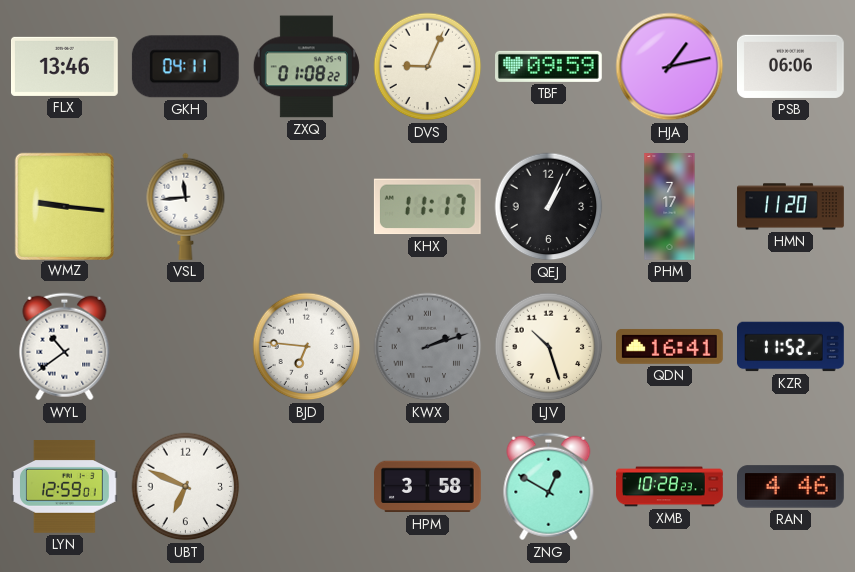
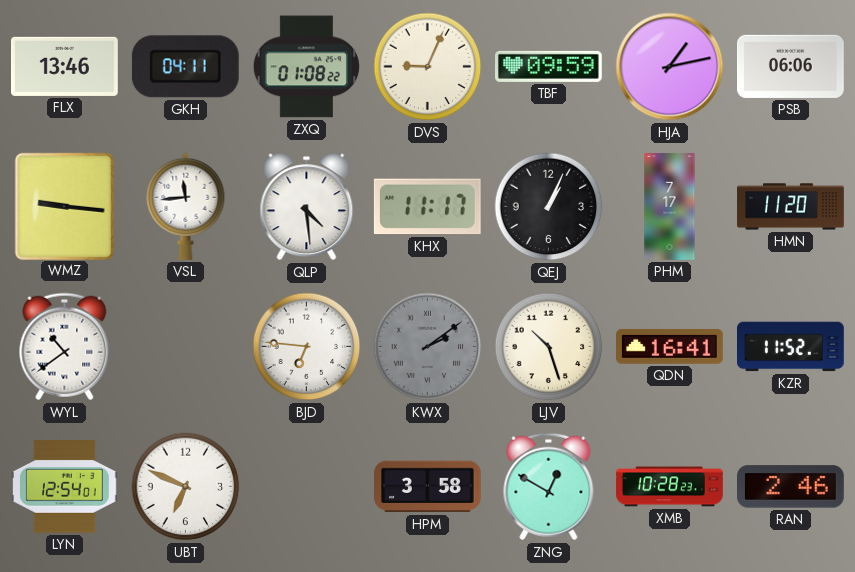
QLP: none -> 4:29
KWX: 2:12 -> 2:09
LYN: 12:59 -> 12:54
RAN: 4:46 -> 2:46
